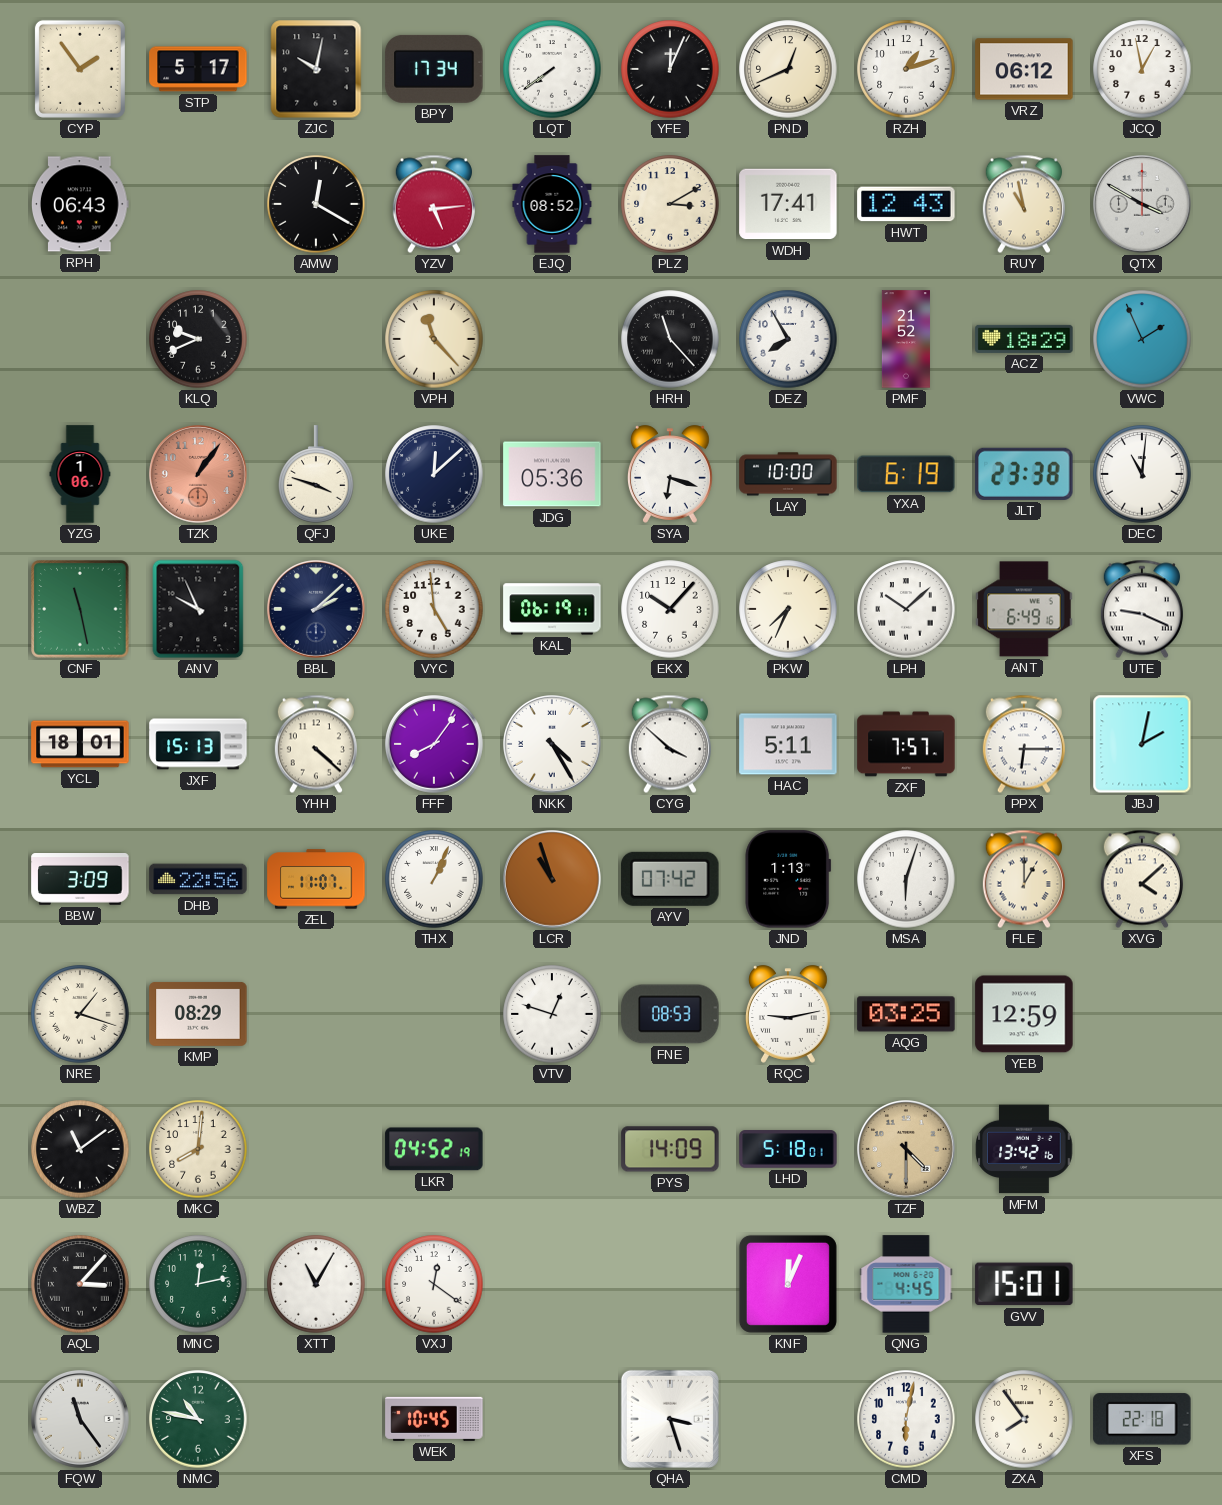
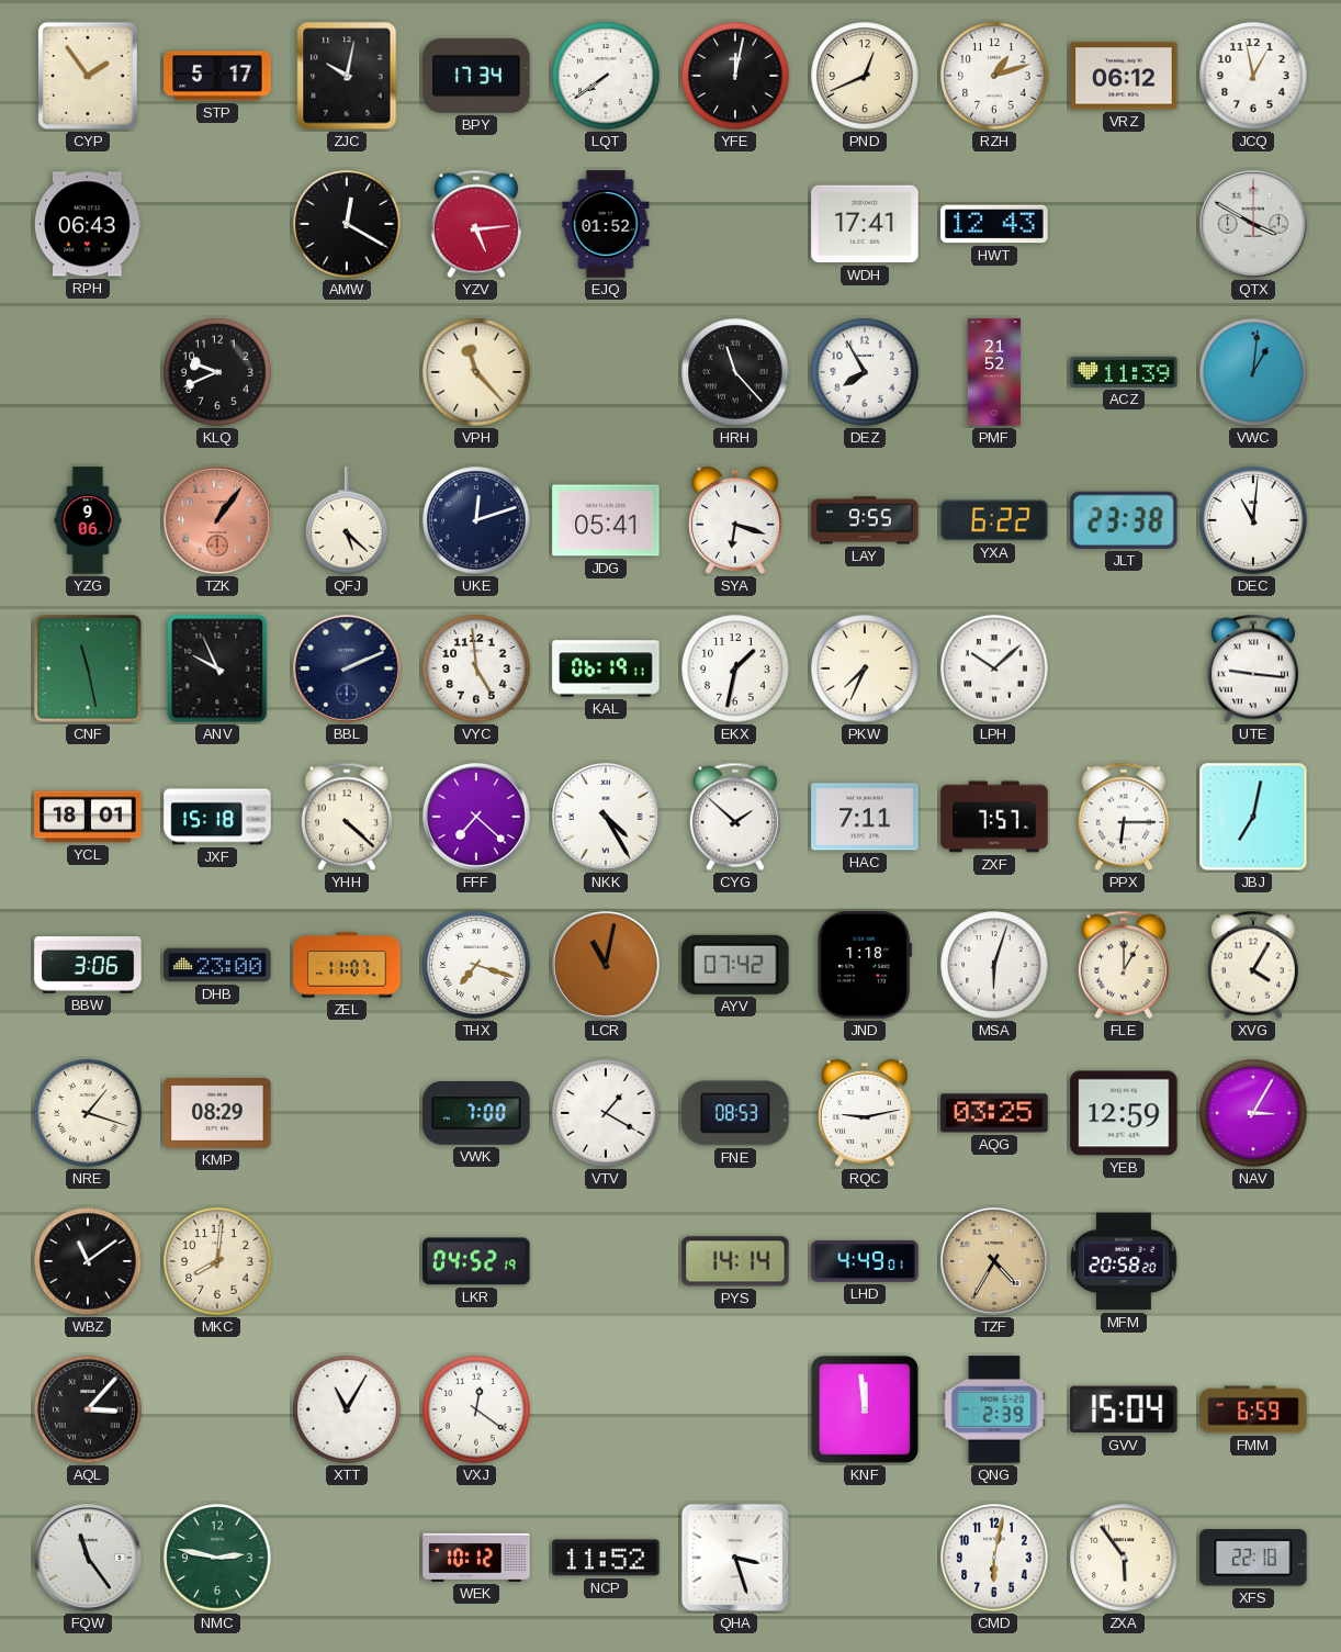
YFE: 12:04 -> 12:02
EJQ: 08:52 -> 01:52
PLZ: 3:10 -> none
RUY: 10:58 -> none
ACZ: 18:29 -> 11:39
VWC: 1:56 -> 1:01
YZG: 1:06 -> 9:06
QFJ: 3:48 -> 5:22
UKE: 12:08 -> 12:12
JDG: 05:36 -> 05:41
LAY: 10:00 -> 9:55
YXA: 6:19 -> 6:22
BBL: 2:08 -> 2:11
EKX: 10:07 -> 1:32
ANT: 6:49 -> none
UTE: 9:19 -> 9:16
JXF: 15:13 -> 15:18
FFF: 8:06 -> 7:22
CYG: 3:52 -> 1:52
HAC: 5:11 -> 7:11
JBJ: 2:02 -> 7:02
BBW: 3:09 -> 3:06
DHB: 22:56 -> 23:00
THX: 1:04 -> 7:18
LCR: 10:57 -> 11:02
JND: 1:13 -> 1:18
XVG: 4:08 -> 4:05
VWK: none -> 7:00
VTV: 12:48 -> 1:20
NAV: none -> 3:05
PYS: 14:09 -> 14:14
LHD: 5:18 -> 4:49
TZF: 4:30 -> 4:35
MFM: 13:42 -> 20:58
MNC: 12:13 -> none
KNF: 12:04 -> 11:59
QNG: 4:45 -> 2:39
GVV: 15:01 -> 15:04
FMM: none -> 6:59
NMC: 10:47 -> 2:47
WEK: 10:45 -> 10:12
NCP: none -> 11:52
ZXA: 7:54 -> 5:54
